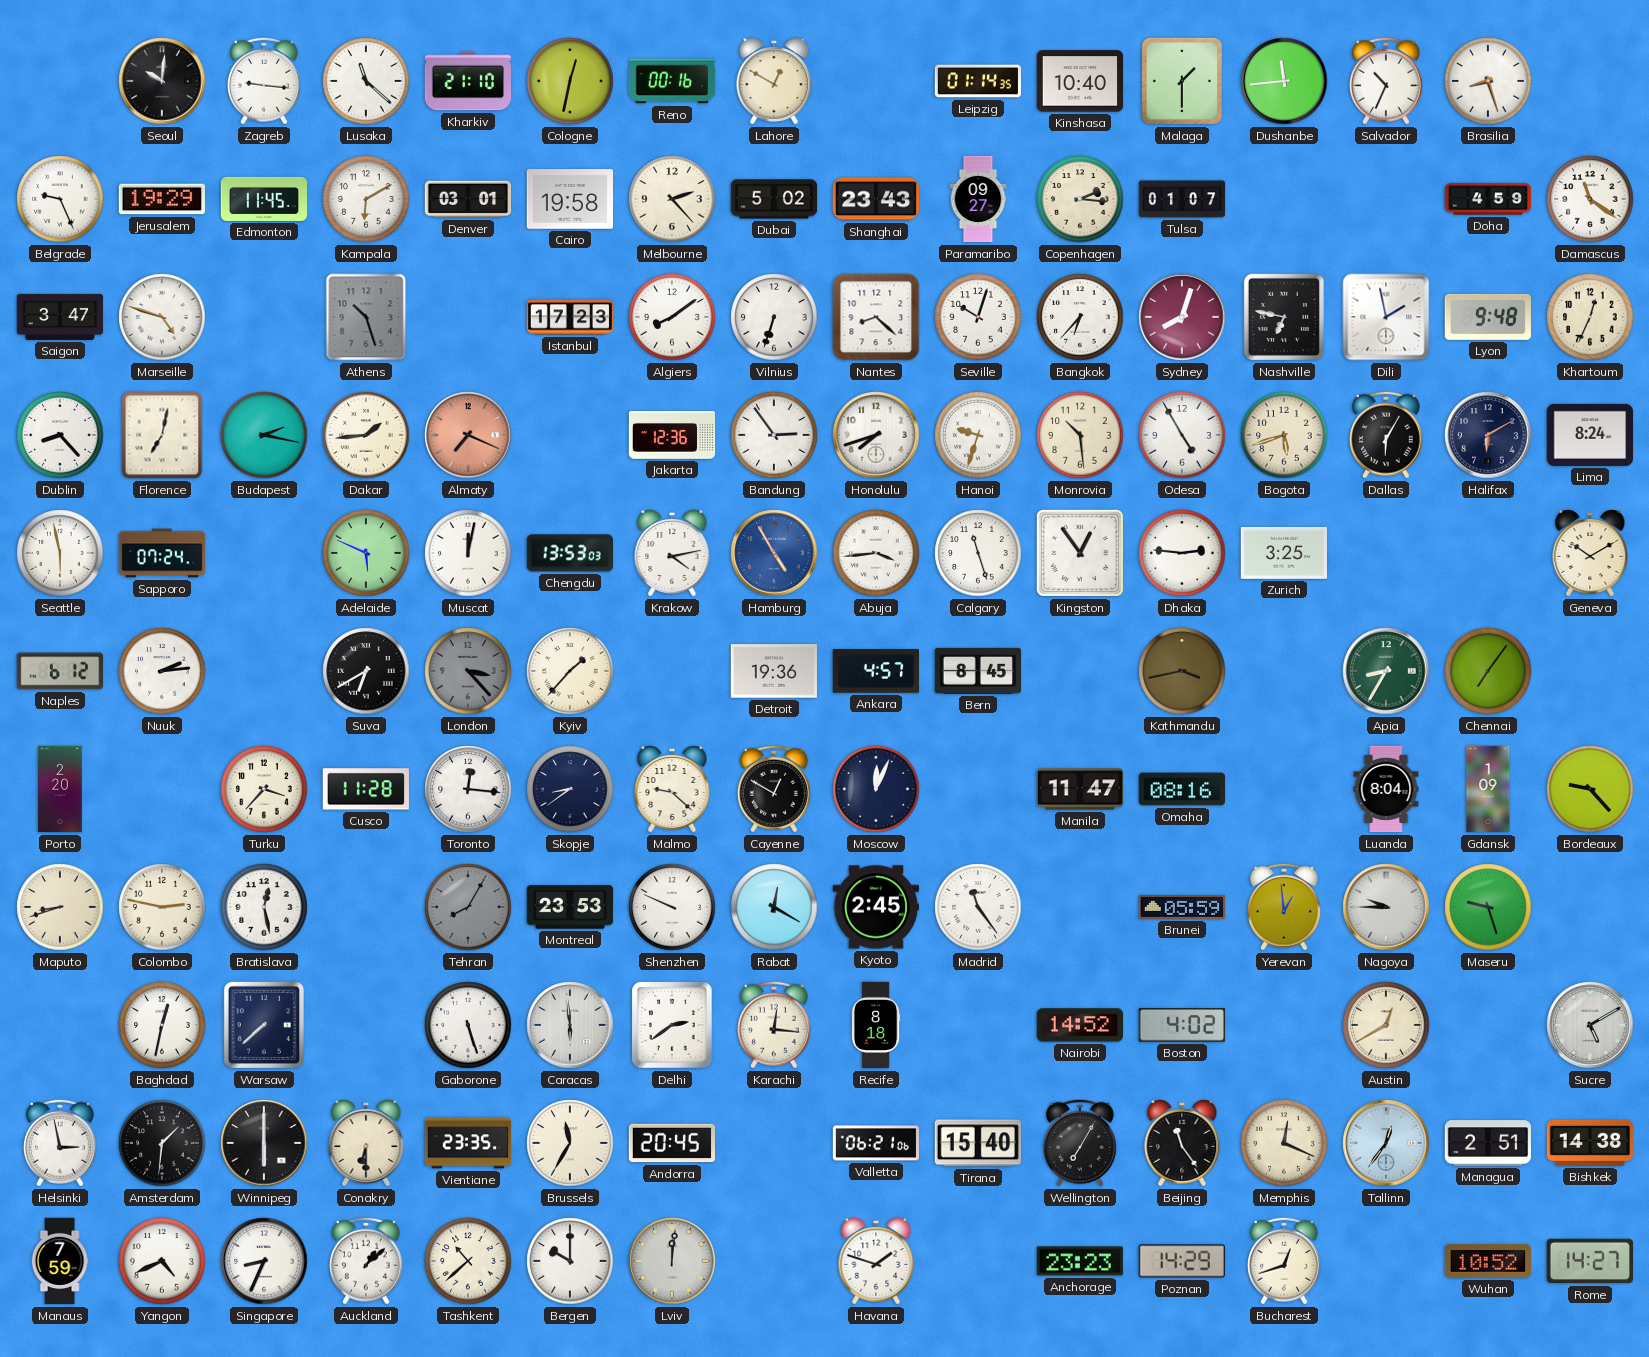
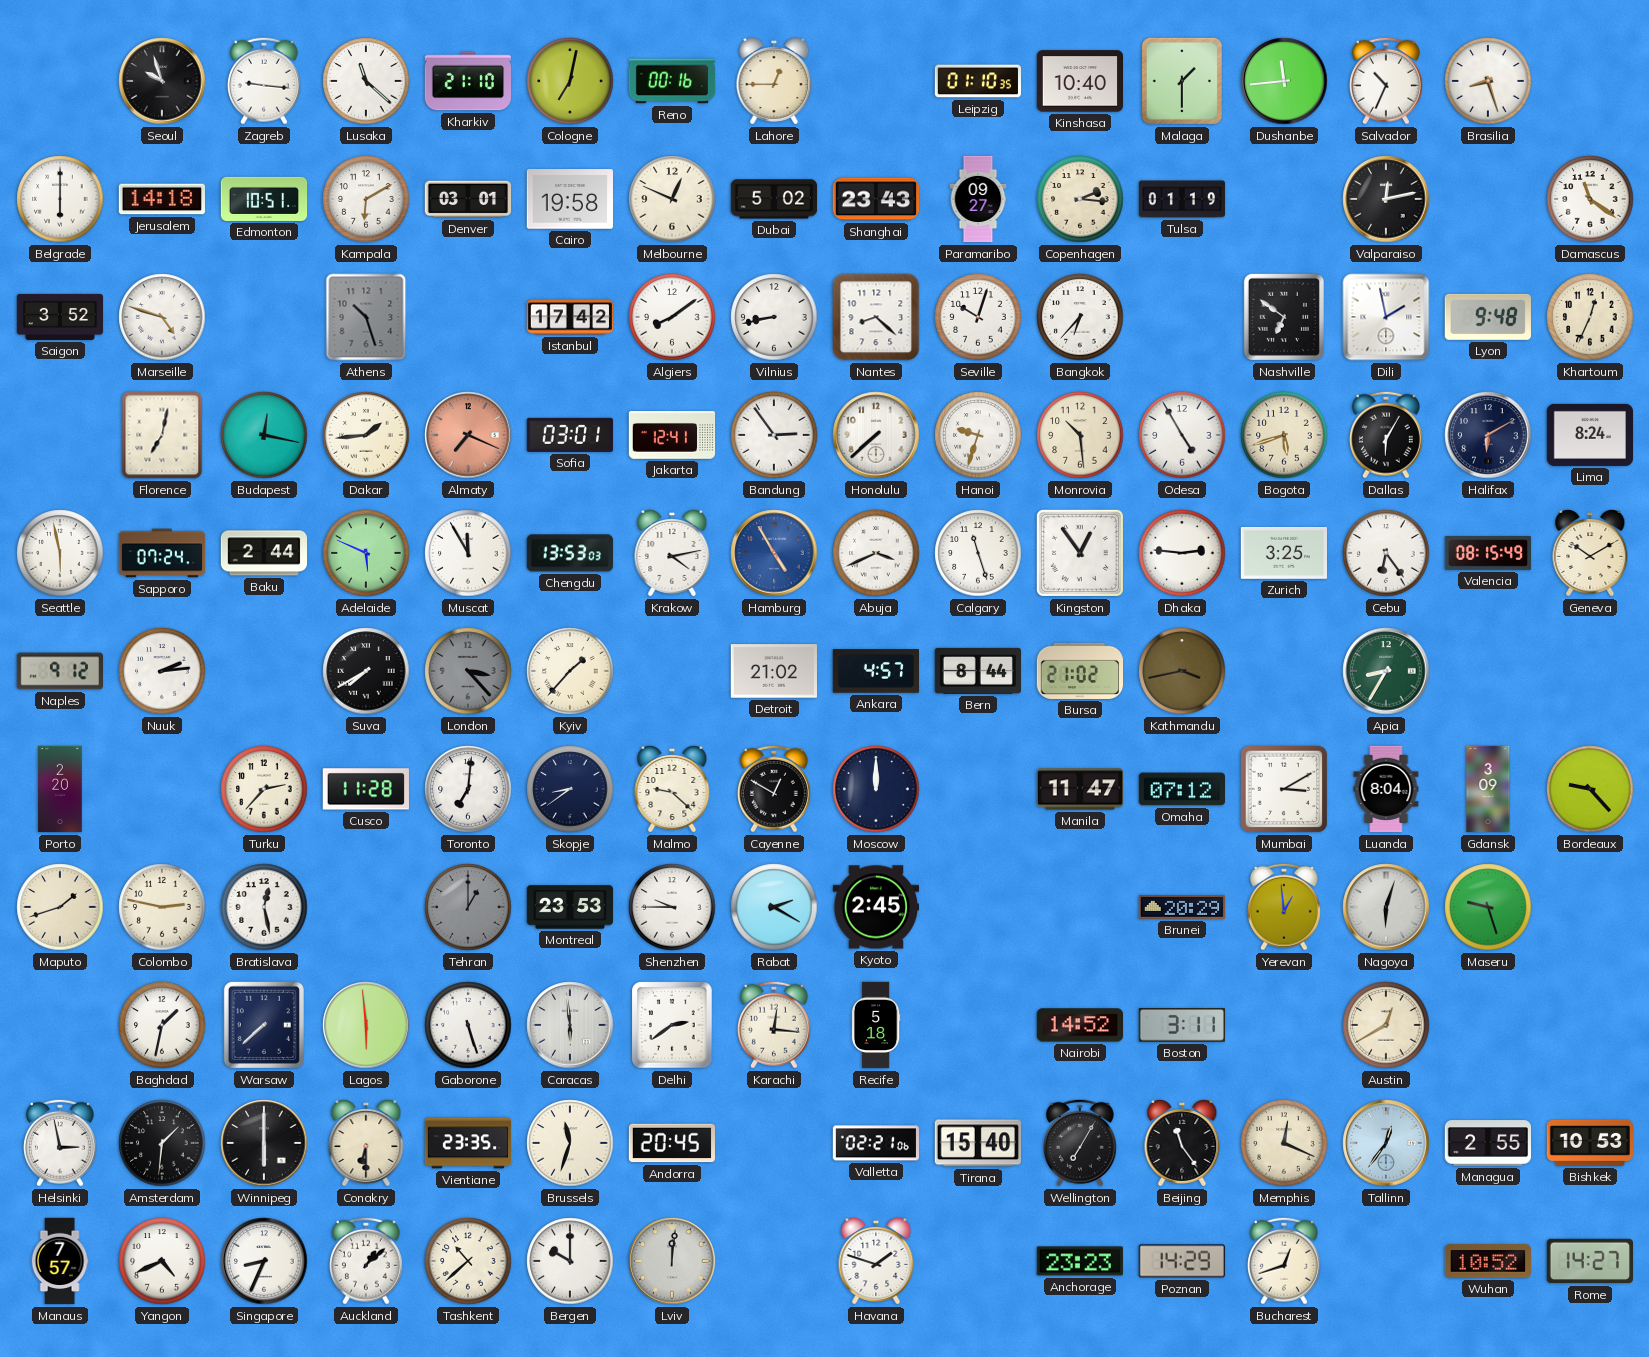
Seoul: 10:01 -> 9:57
Cologne: 12:32 -> 7:02
Lahore: 12:50 -> 12:45
Leipzig: 01:14 -> 01:10
Belgrade: 9:26 -> 6:00
Jerusalem: 19:29 -> 14:18
Edmonton: 11:45 -> 10:51
Melbourne: 2:23 -> 12:49
Tulsa: 01:07 -> 01:19
Valparaiso: none -> 12:13
Doha: 4:59 -> none
Saigon: 3:47 -> 3:52
Istanbul: 17:23 -> 17:42
Vilnius: 6:33 -> 8:43
Sydney: 8:03 -> none
Nashville: 6:47 -> 6:51
Dublin: 8:23 -> none
Budapest: 2:17 -> 12:17
Sofia: none -> 03:01
Jakarta: 12:36 -> 12:41
Honolulu: 7:42 -> 7:38
Baku: none -> 2:44
Muscat: 12:02 -> 11:55
Abuja: 3:44 -> 3:41
Cebu: none -> 6:24
Valencia: none -> 08:15
Naples: 6:12 -> 9:12
Suva: 6:40 -> 7:40
Detroit: 19:36 -> 21:02
Bern: 8:45 -> 8:44
Bursa: none -> 21:02
Chennai: 7:06 -> none
Turku: 3:37 -> 2:37
Toronto: 12:16 -> 7:01
Moscow: 12:04 -> 12:00
Omaha: 08:16 -> 07:12
Mumbai: none -> 3:10
Gdansk: 1:09 -> 3:09
Maputo: 8:42 -> 1:42
Tehran: 8:05 -> 1:00
Shenzhen: 9:49 -> 9:45
Rabat: 12:20 -> 2:20
Madrid: 11:24 -> none
Brunei: 05:59 -> 20:29
Nagoya: 9:45 -> 6:03
Baghdad: 12:32 -> 1:32
Lagos: none -> 5:59
Recife: 8:18 -> 5:18
Boston: 4:02 -> 3:11
Sucre: 5:10 -> none
Brussels: 11:35 -> 11:33
Valletta: 06:21 -> 02:21
Managua: 2:51 -> 2:55
Bishkek: 14:38 -> 10:53
Manaus: 7:59 -> 7:57
